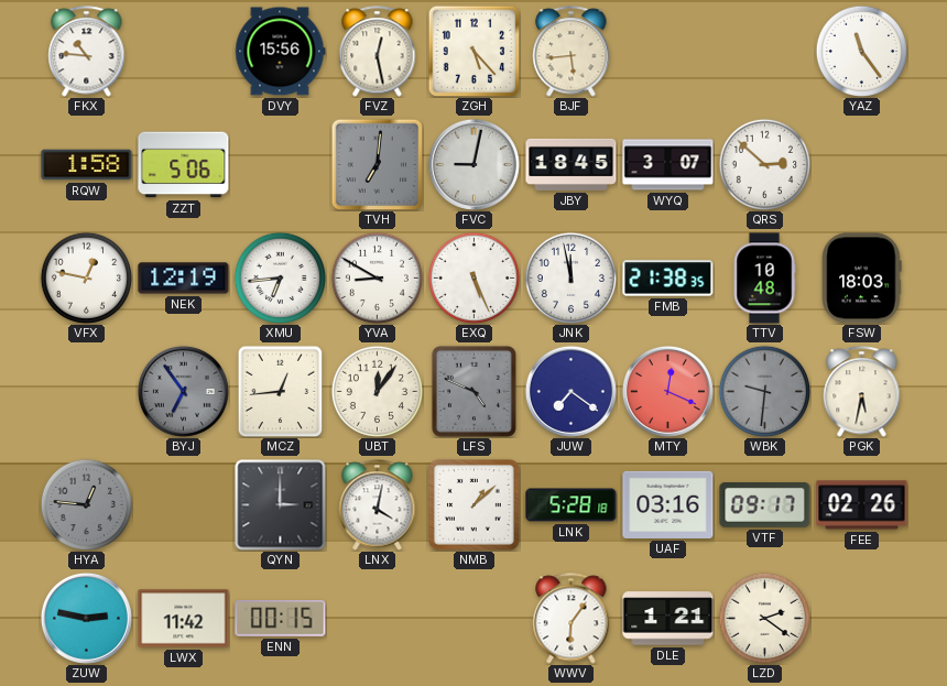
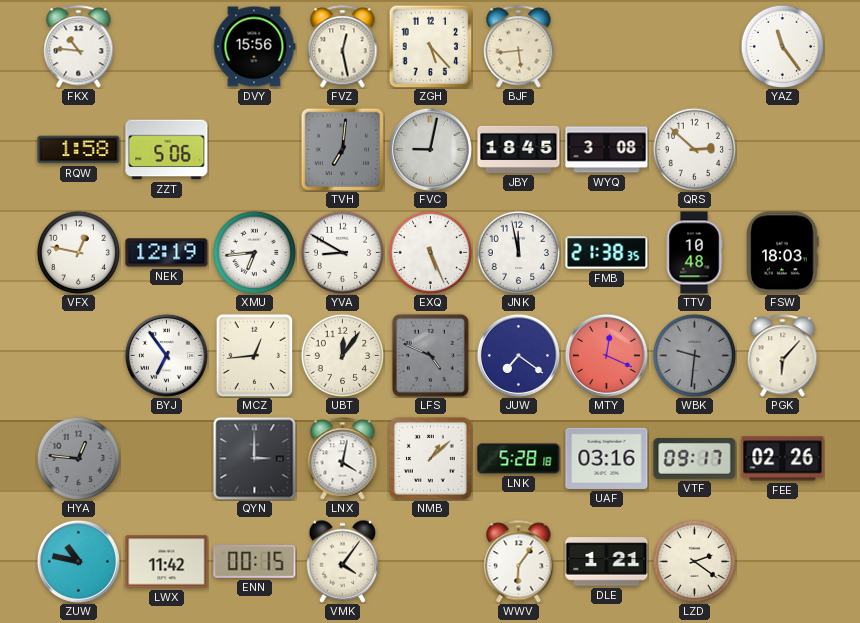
WYQ: 3:07 -> 3:08
BYJ dial: grey -> white
PGK: 5:32 -> 6:07
ZUW: 2:47 -> 10:47
VMK: none -> 4:06
